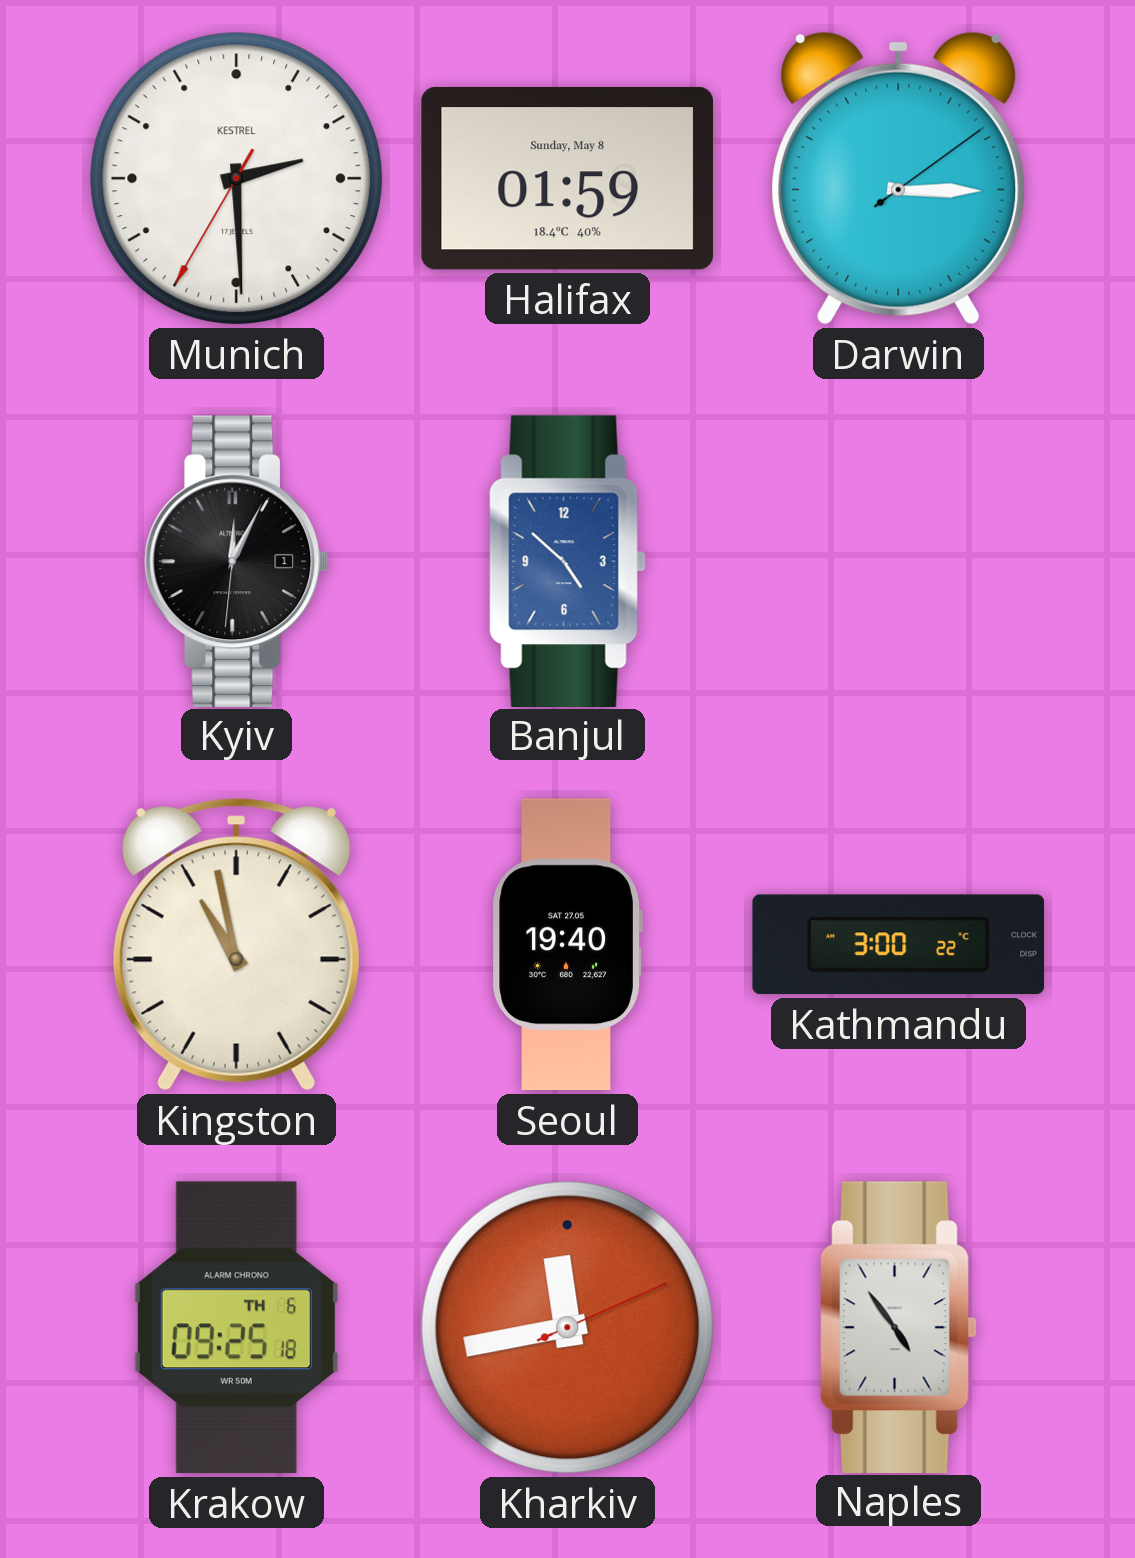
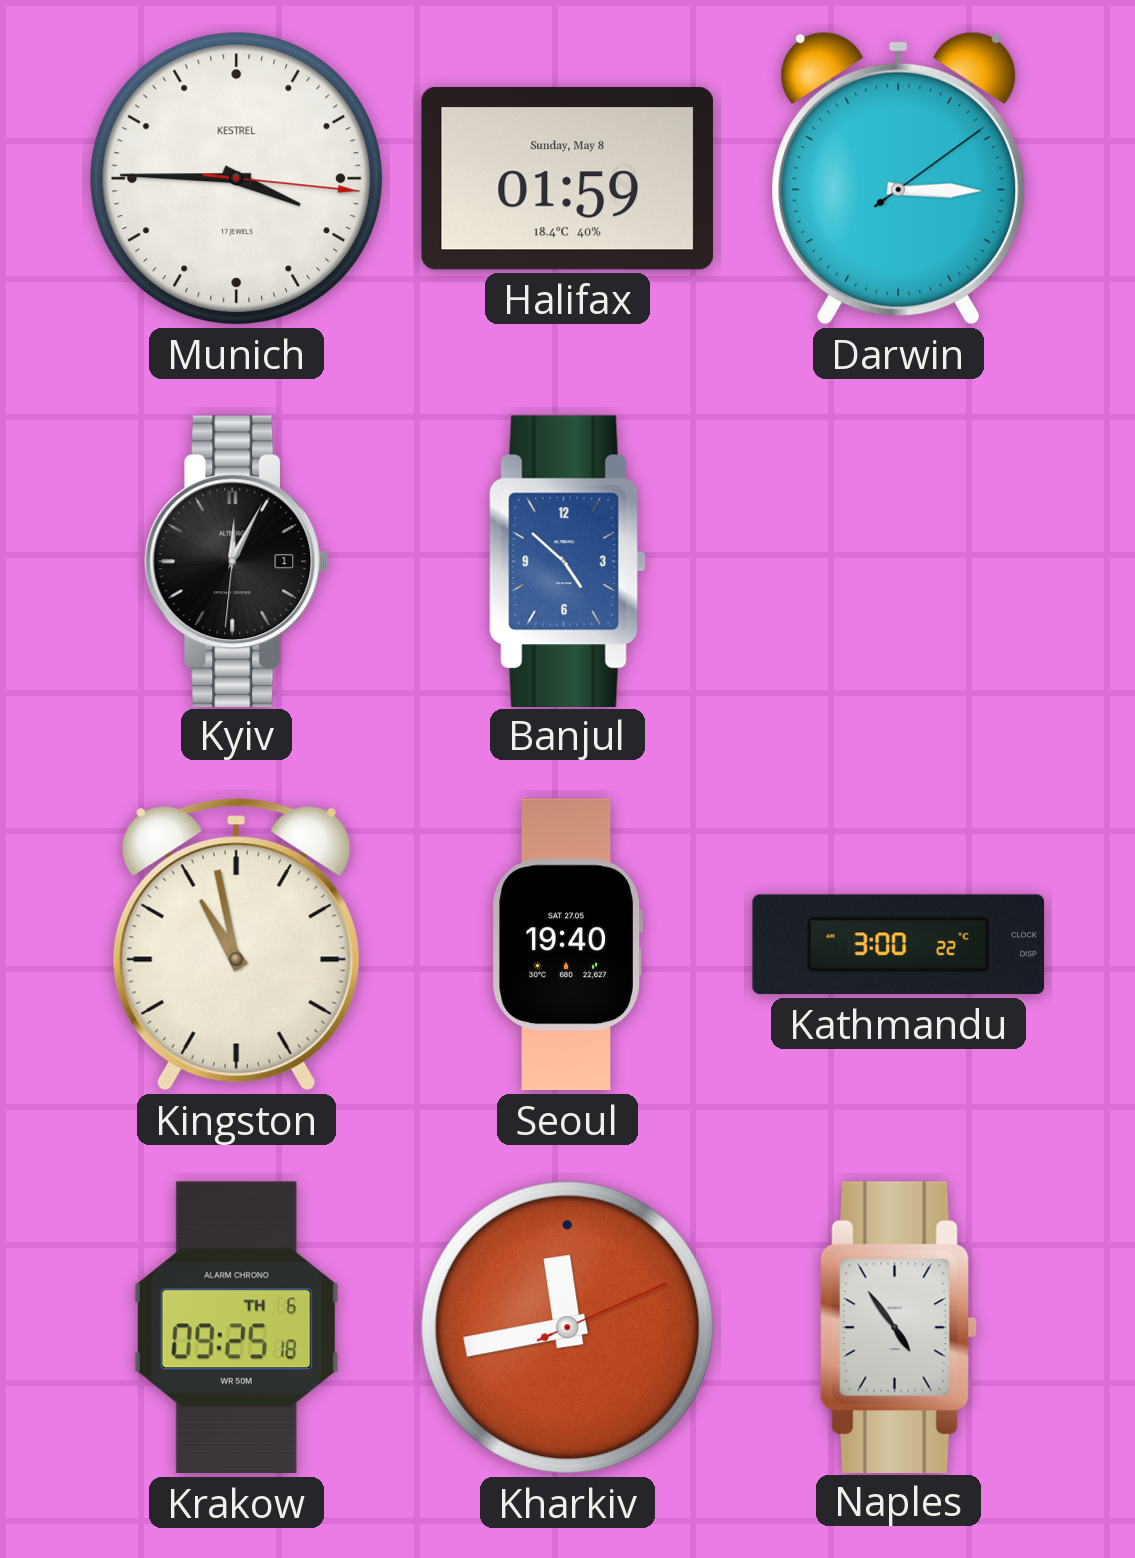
Munich: 2:29 -> 3:45
